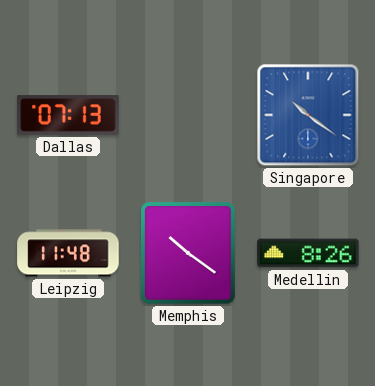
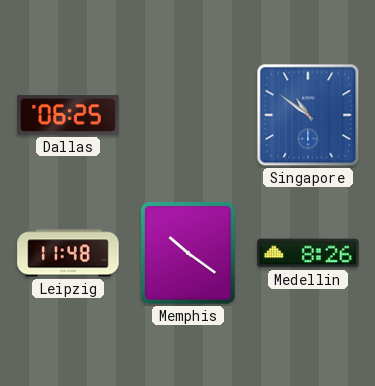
Dallas: 07:13 -> 06:25
Singapore: 10:21 -> 10:51
